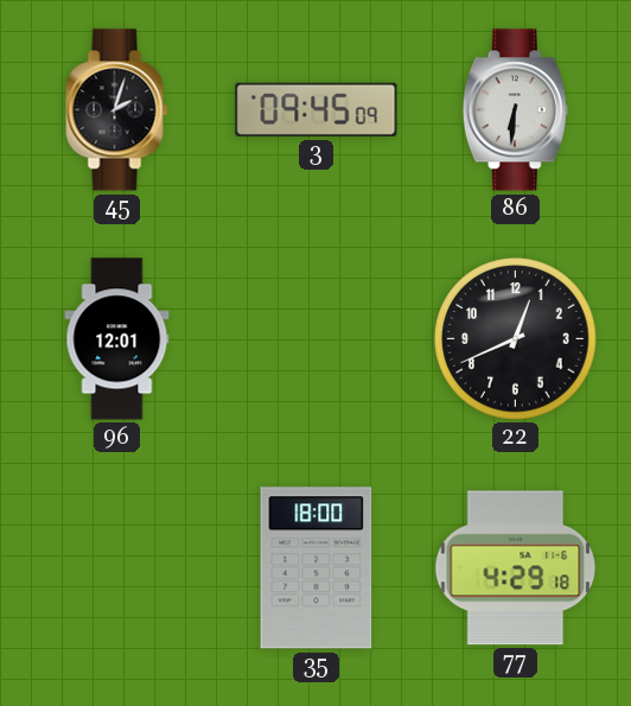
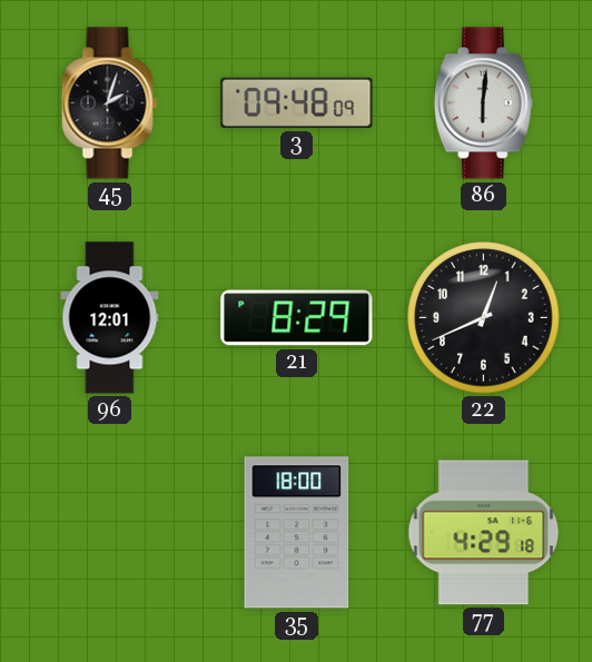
3: 09:45 -> 09:48
86: 6:31 -> 6:01
21: none -> 8:29
